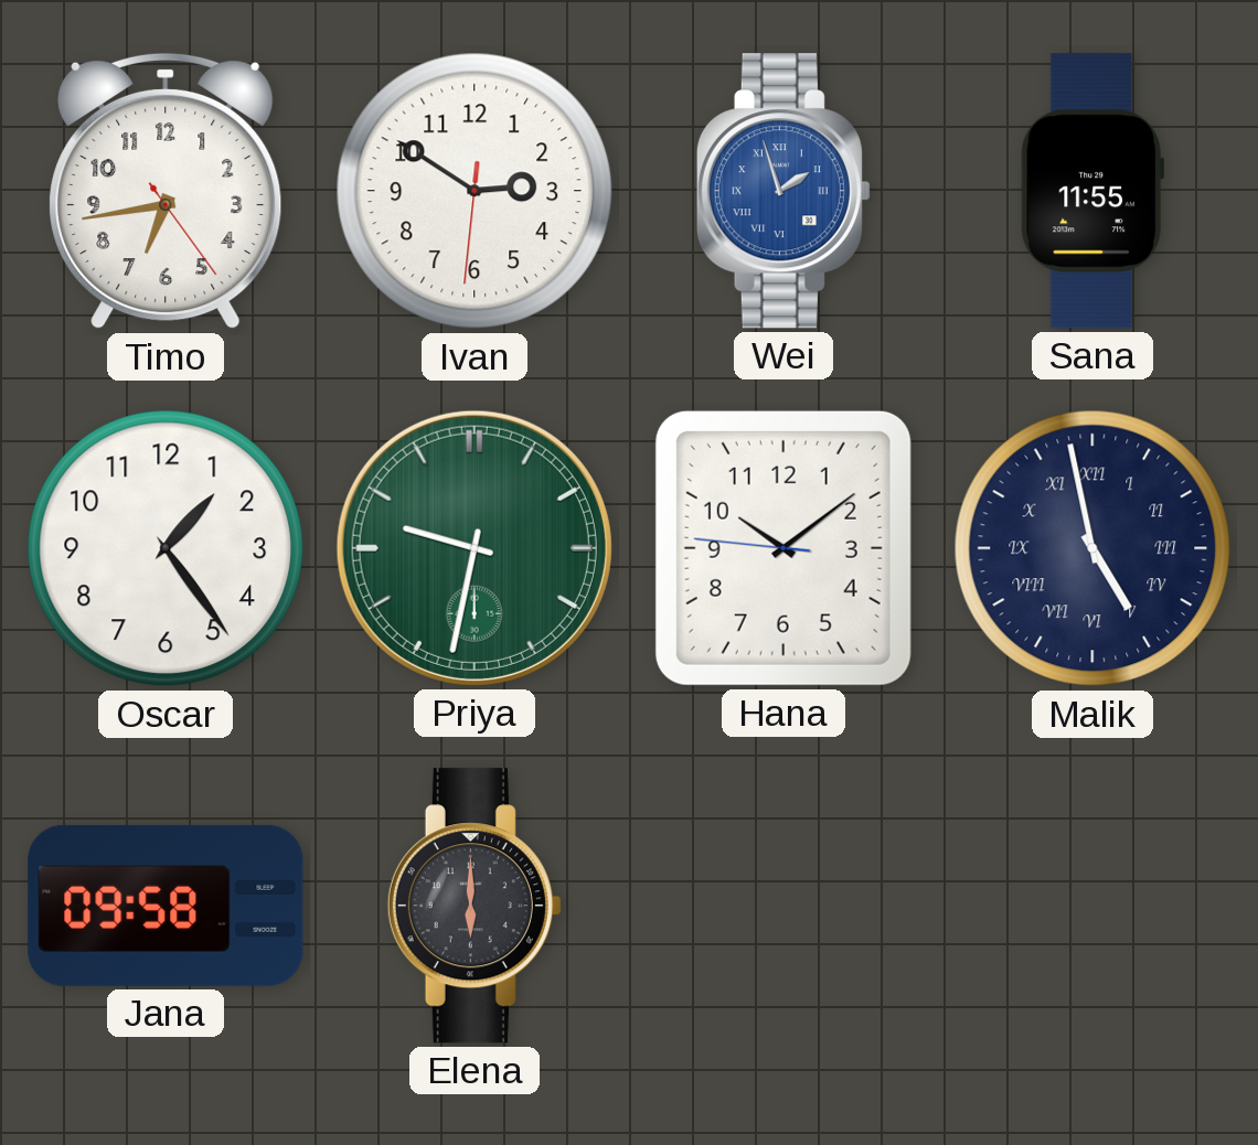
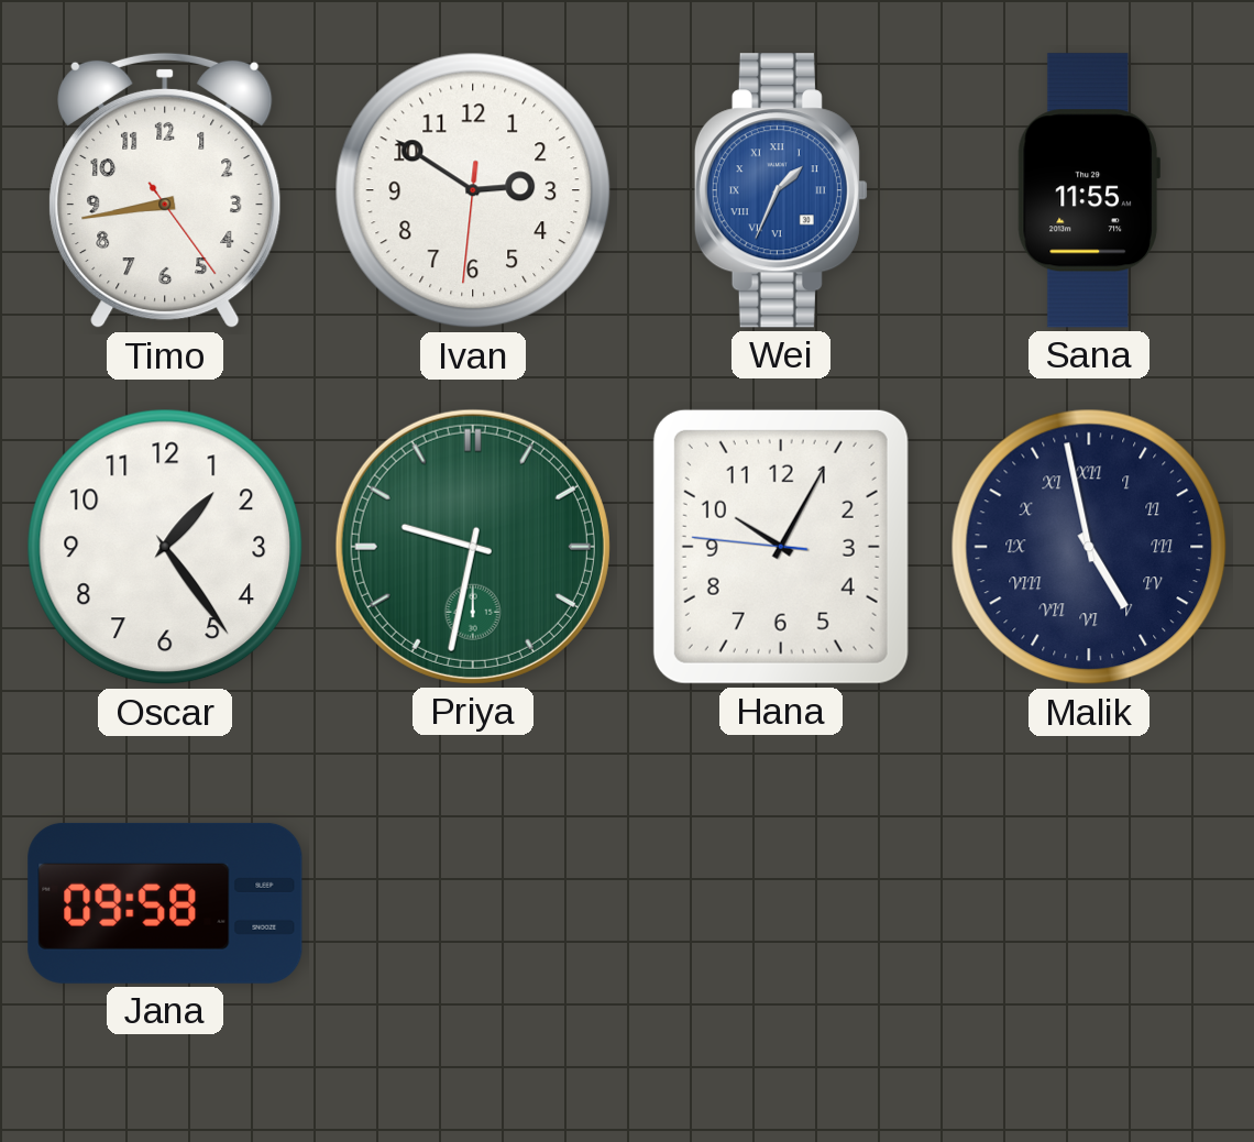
Timo: 6:43 -> 8:43
Wei: 1:57 -> 1:34
Hana: 10:08 -> 10:04
Elena: 6:00 -> none
